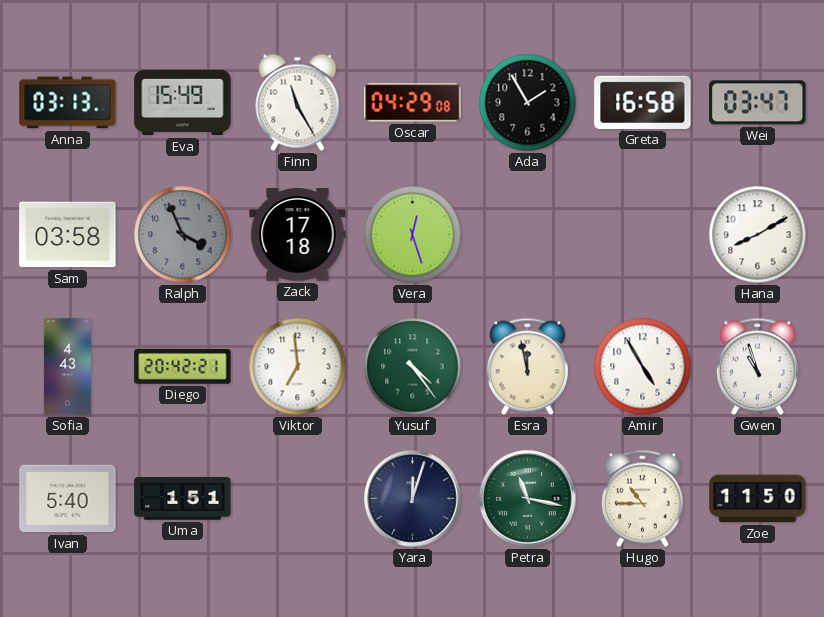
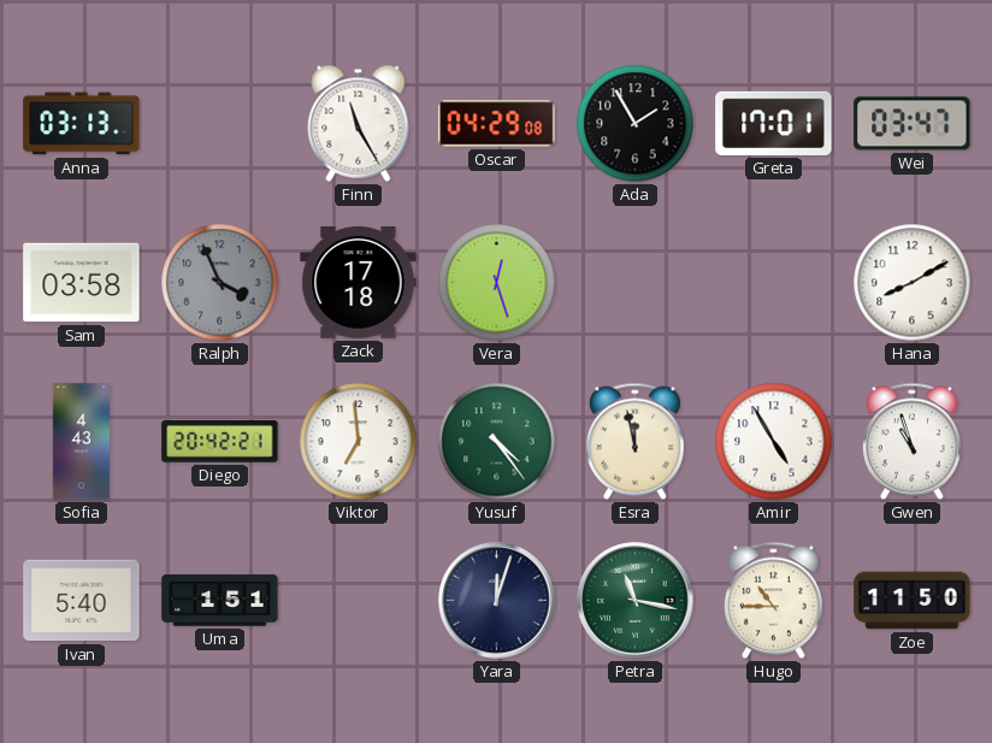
Eva: 15:49 -> none
Greta: 16:58 -> 17:01
